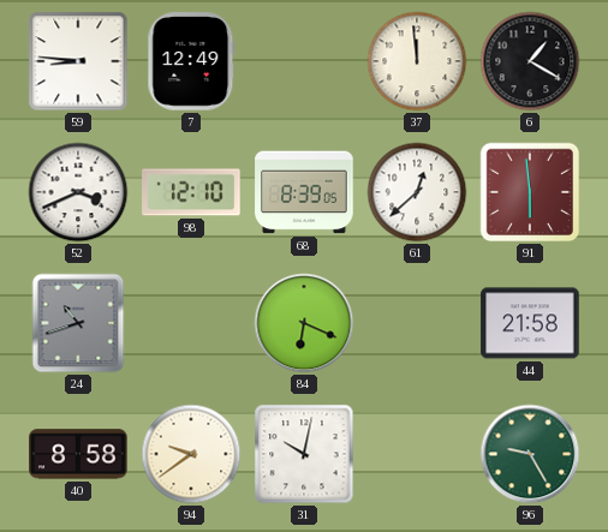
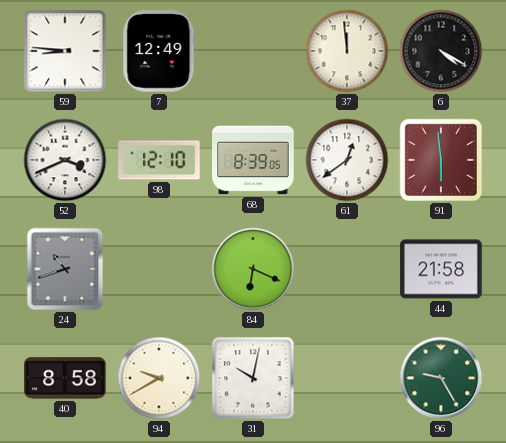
6: 1:20 -> 4:20
61: 12:38 -> 12:39
94: 9:39 -> 9:40
